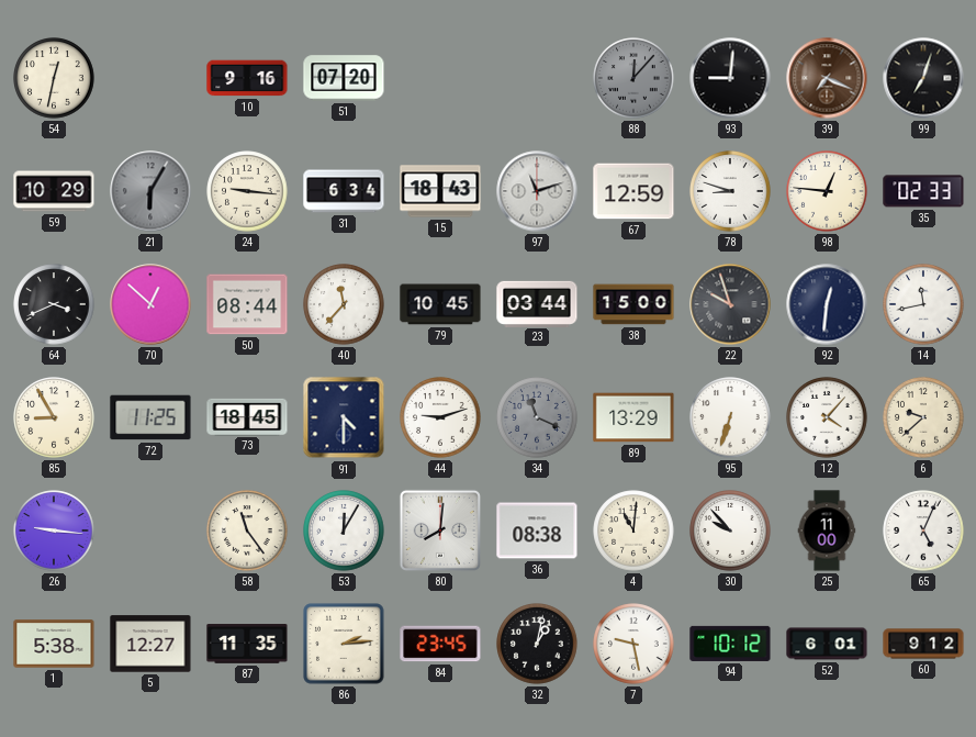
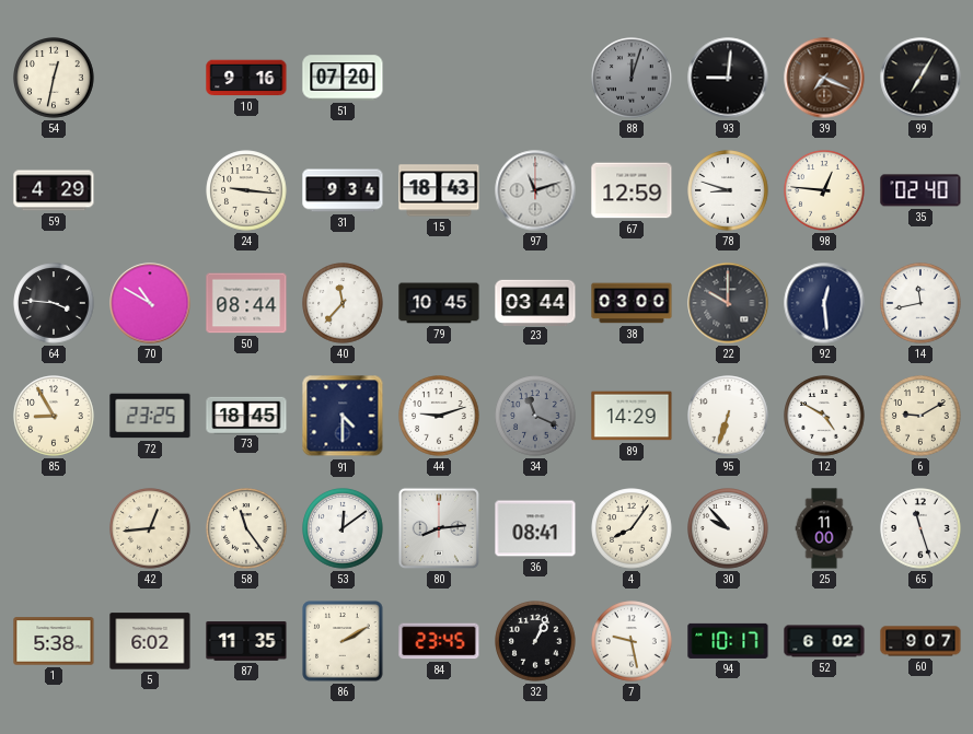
88: 12:07 -> 12:03
99: 7:03 -> 7:05
59: 10:29 -> 4:29
21: 6:05 -> none
31: 6:34 -> 9:34
35: 02:33 -> 02:40
64: 3:41 -> 3:46
70: 12:52 -> 10:50
38: 15:00 -> 03:00
22: 9:57 -> 10:00
92: 12:31 -> 12:29
72: 11:25 -> 23:25
89: 13:29 -> 14:29
12: 4:07 -> 4:50
6: 9:38 -> 9:10
26: 9:16 -> none
42: none -> 12:44
53: 12:05 -> 12:09
80: 8:01 -> 8:14
36: 08:38 -> 08:41
4: 11:01 -> 8:06
65: 5:04 -> 11:27
5: 12:27 -> 6:02
86: 2:14 -> 2:10
32: 1:02 -> 1:04
94: 10:12 -> 10:17
52: 6:01 -> 6:02
60: 9:12 -> 9:07
